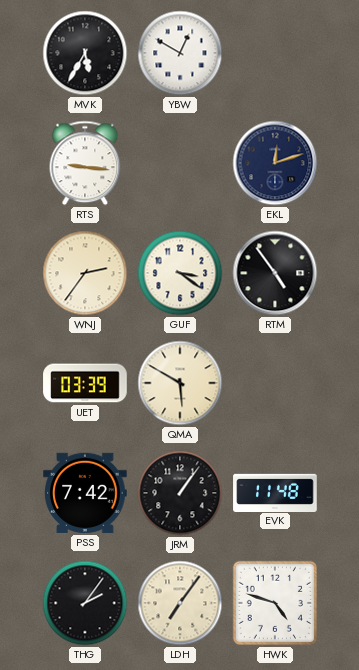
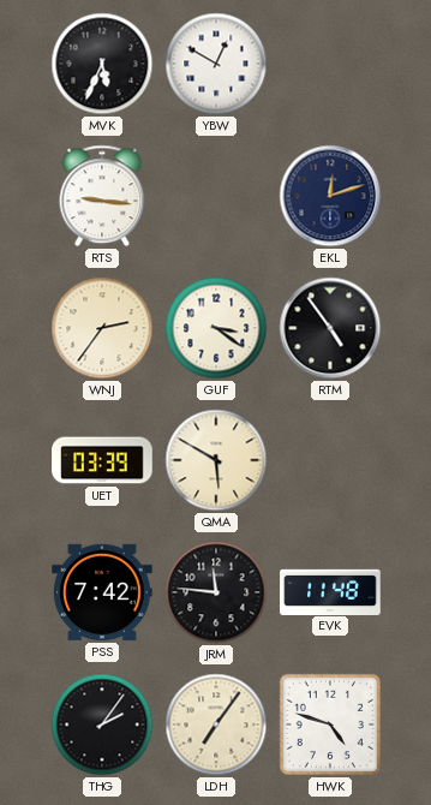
MVK: 5:35 -> 5:34
JRM: 1:06 -> 11:46
